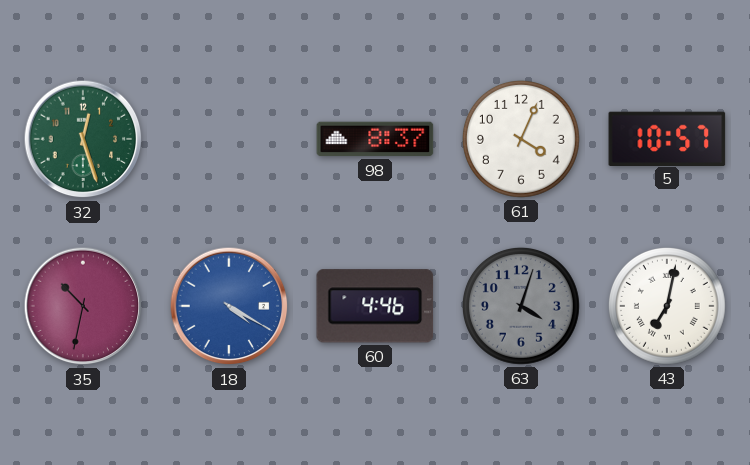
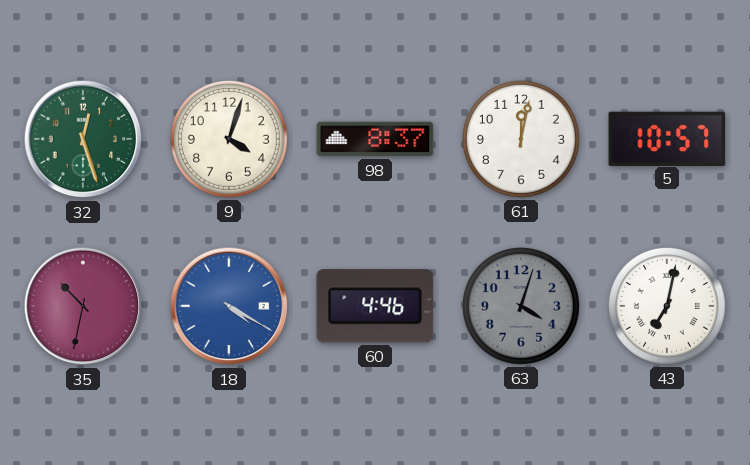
9: none -> 4:03
61: 4:04 -> 12:02
